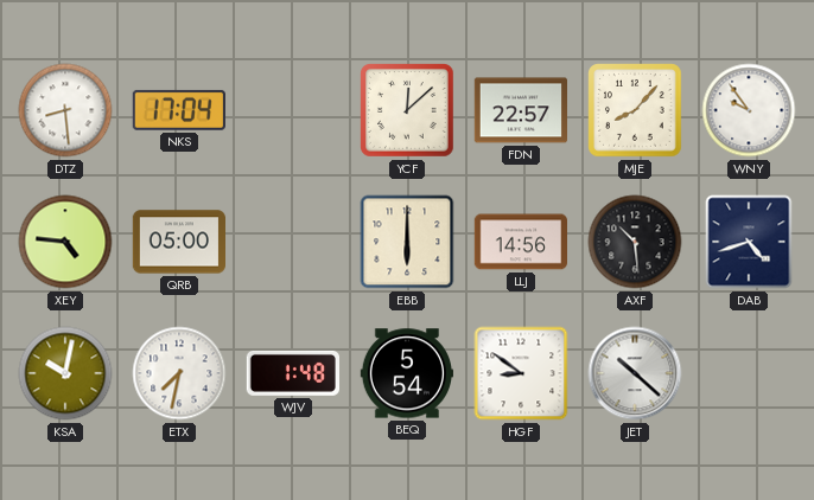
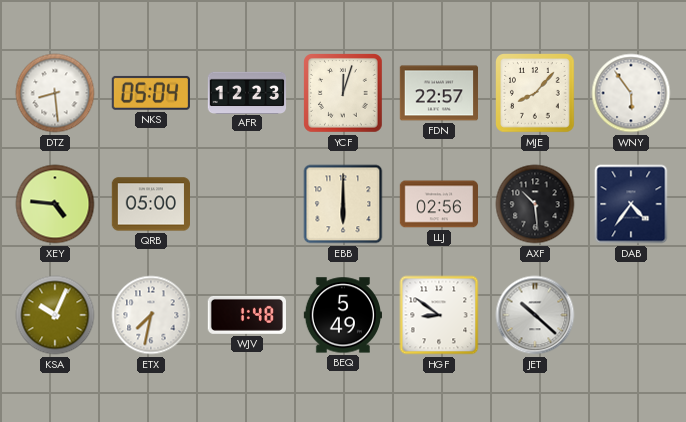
NKS: 17:04 -> 05:04
AFR: none -> 12:23
YCF: 12:08 -> 12:03
WNY: 9:54 -> 5:54
LLJ: 14:56 -> 02:56
DAB: 4:42 -> 4:36
KSA: 10:02 -> 10:04
BEQ: 5:54 -> 5:49
